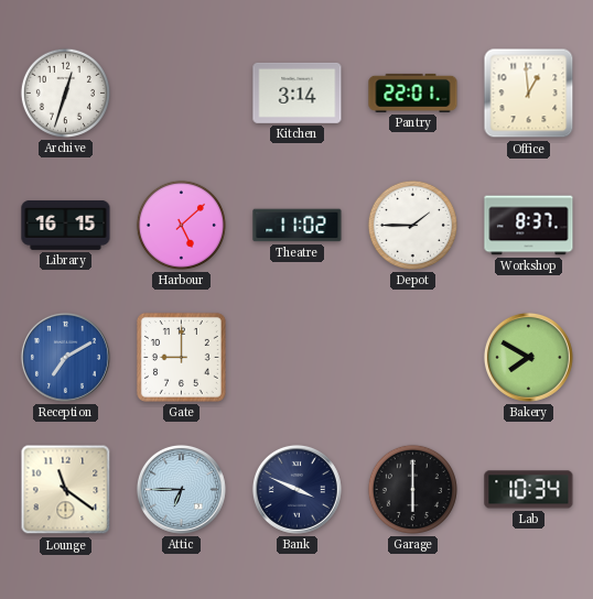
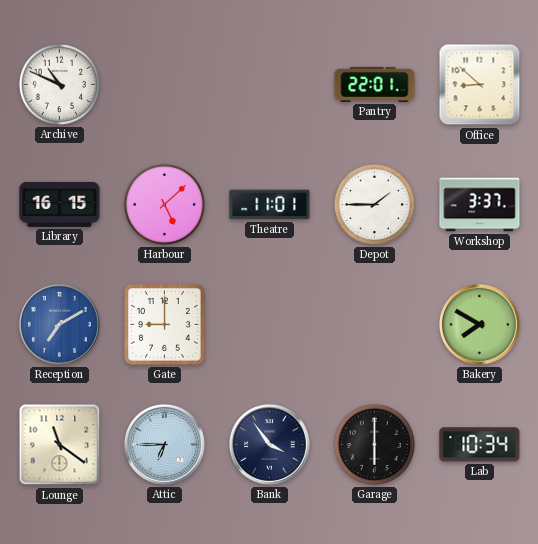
Archive: 12:33 -> 10:49
Kitchen: 3:14 -> none
Office: 12:59 -> 8:52
Theatre: 11:02 -> 11:01
Workshop: 8:37 -> 3:37
Bank: 3:49 -> 3:54
